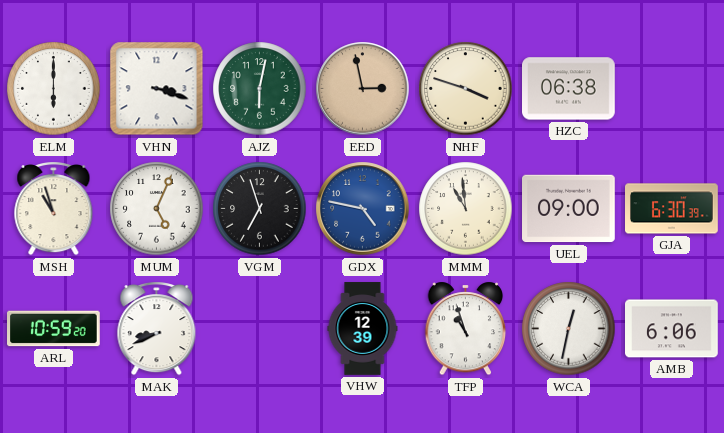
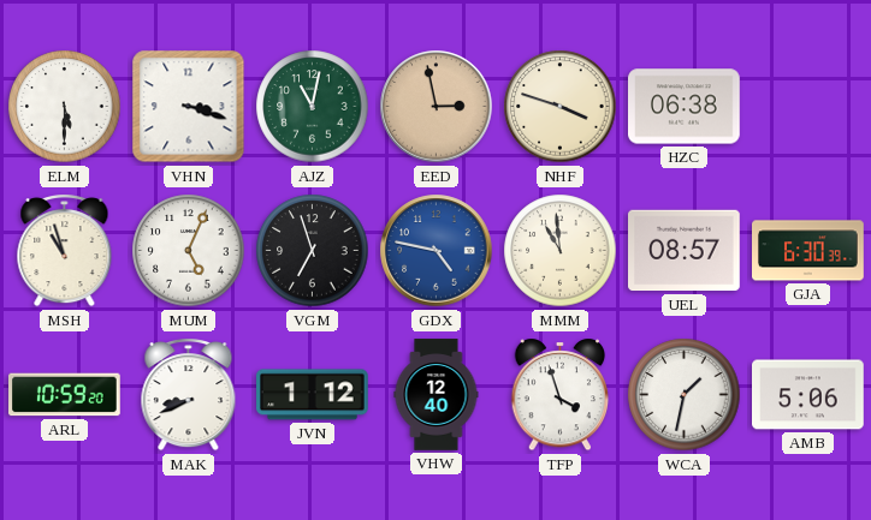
ELM: 6:00 -> 5:30
AJZ: 6:02 -> 11:02
UEL: 09:00 -> 08:57
JVN: none -> 1:12
VHW: 12:39 -> 12:40
TFP: 10:57 -> 3:57
WCA: 12:32 -> 1:32
AMB: 6:06 -> 5:06
